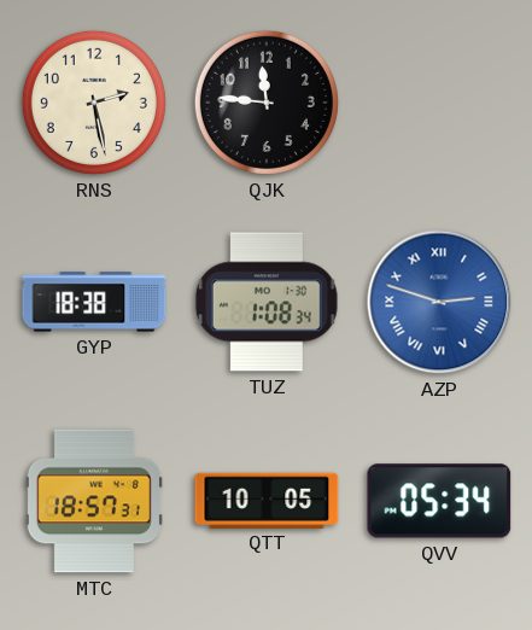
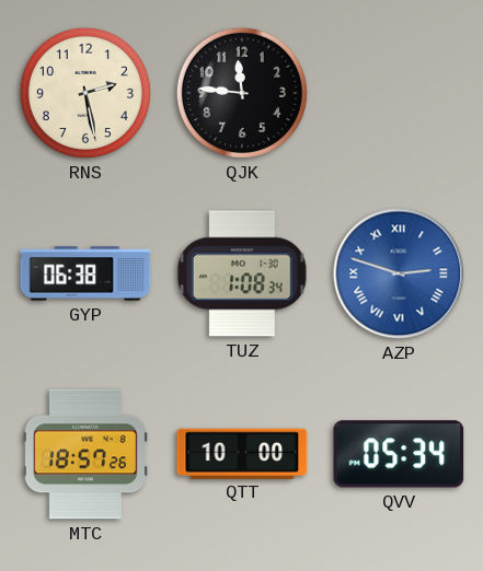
GYP: 18:38 -> 06:38
MTC: 18:57:31 -> 18:57:26
QTT: 10:05 -> 10:00
